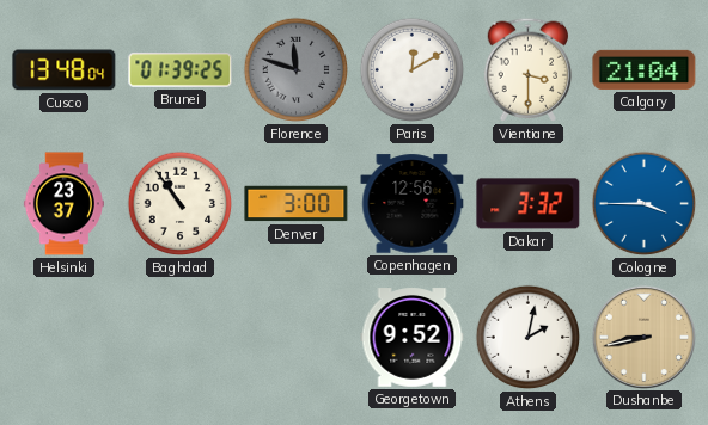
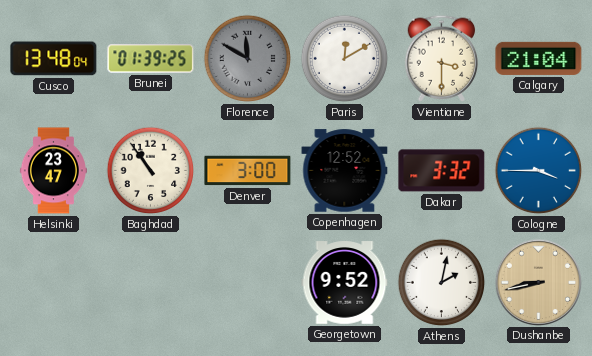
Florence: 11:48 -> 11:50
Helsinki: 23:37 -> 23:47
Copenhagen: 12:56 -> 12:52
